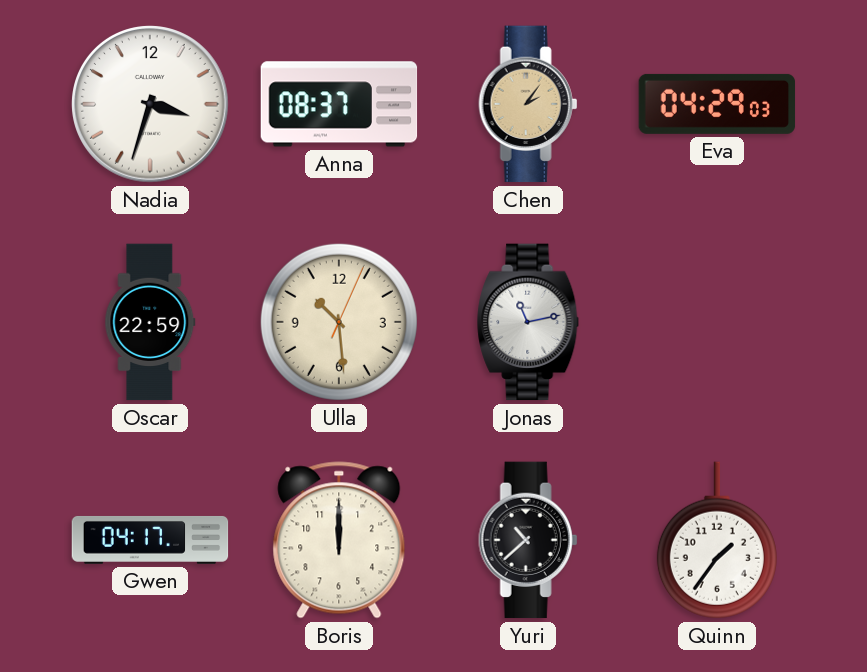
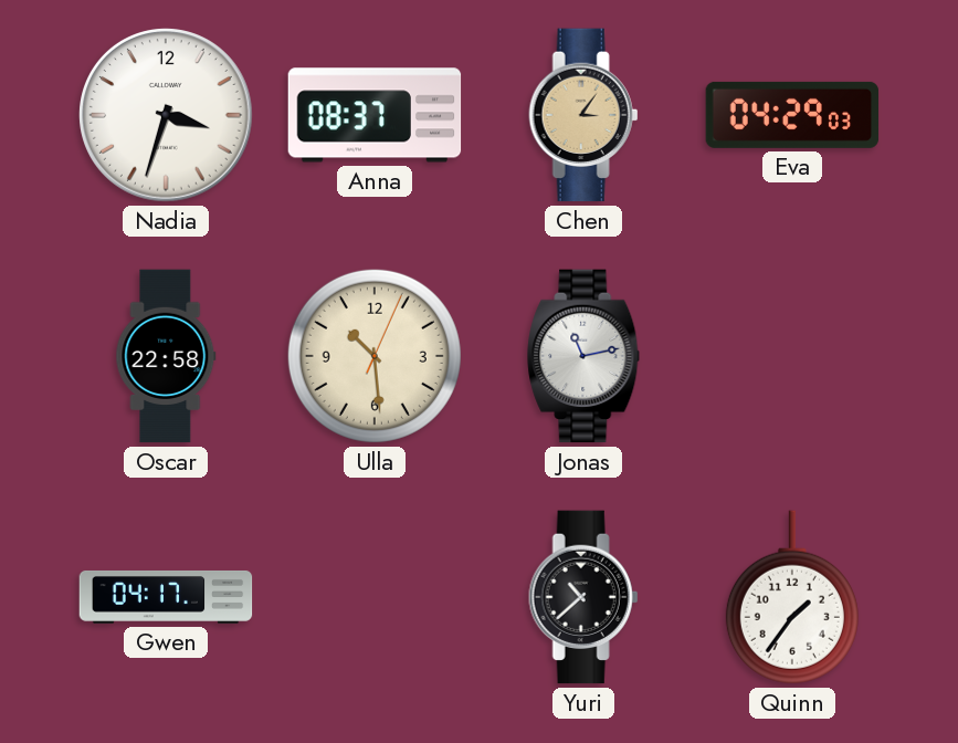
Chen: 2:06 -> 3:06
Oscar: 22:59 -> 22:58
Boris: 12:00 -> none
